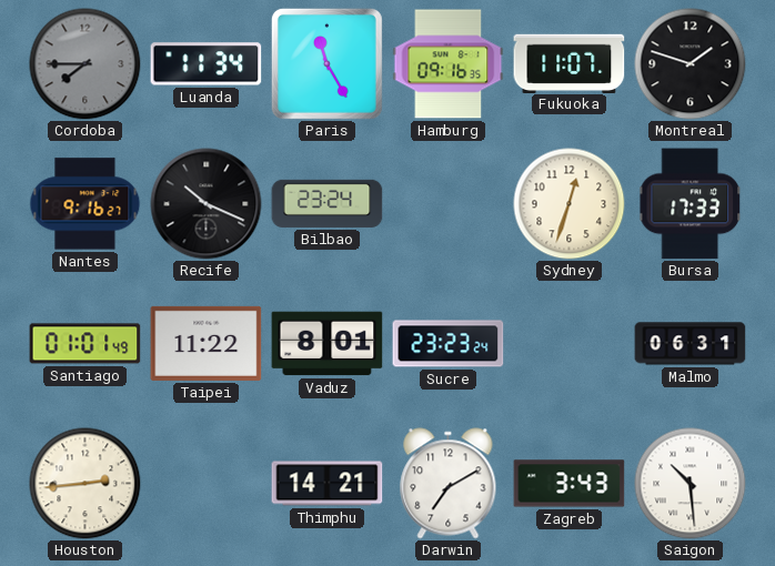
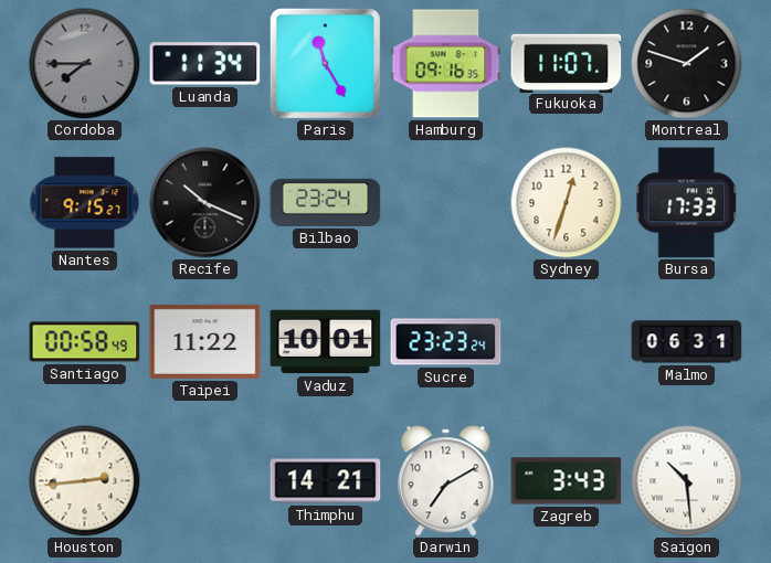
Nantes: 9:16 -> 9:15
Santiago: 01:01 -> 00:58
Vaduz: 8:01 -> 10:01
